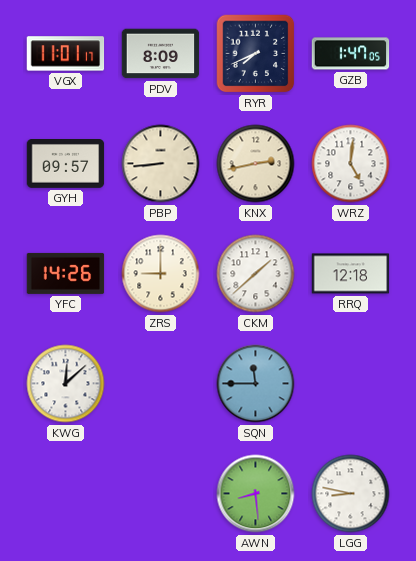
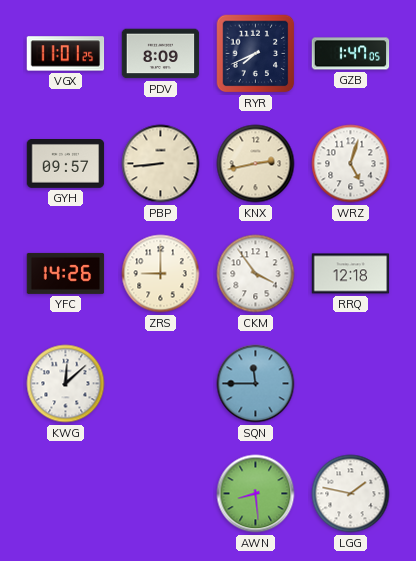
VGX: 11:01:17 -> 11:01:25
WRZ: 5:01 -> 5:03
CKM: 1:38 -> 3:54
LGG: 8:47 -> 1:47
